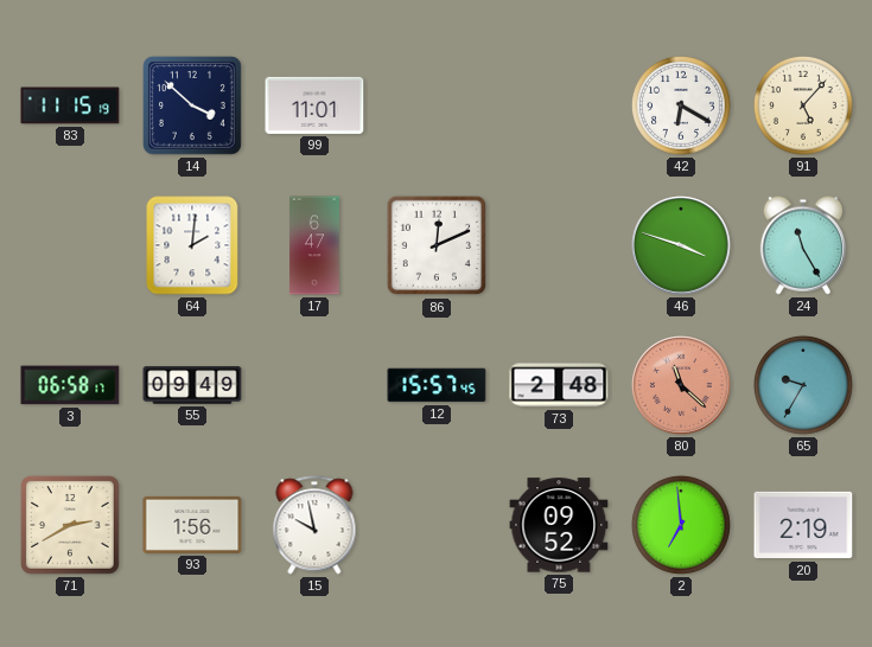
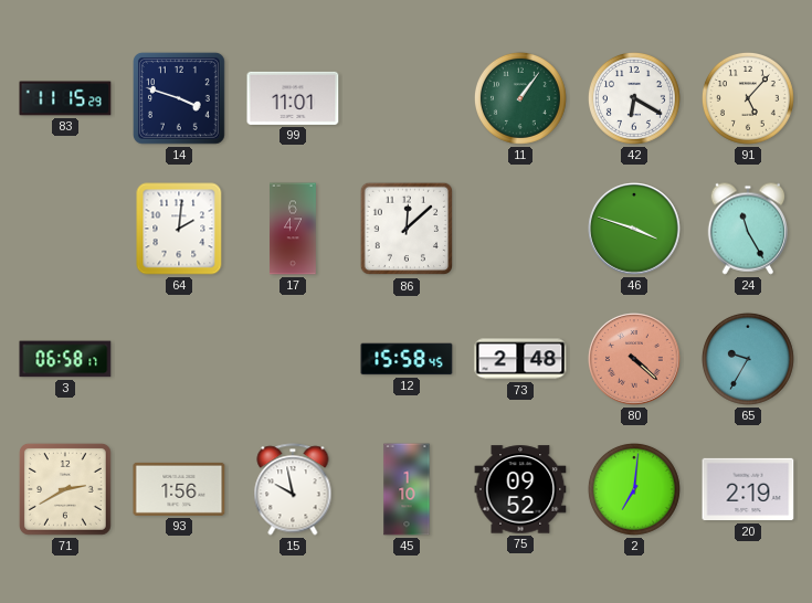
83: 11:15:19 -> 11:15:29
14: 3:52 -> 3:48
11: none -> 1:06
86: 12:11 -> 12:08
55: 09:49 -> none
12: 15:57 -> 15:58
80: 11:22 -> 4:22
45: none -> 1:10
2: 6:59 -> 7:01
